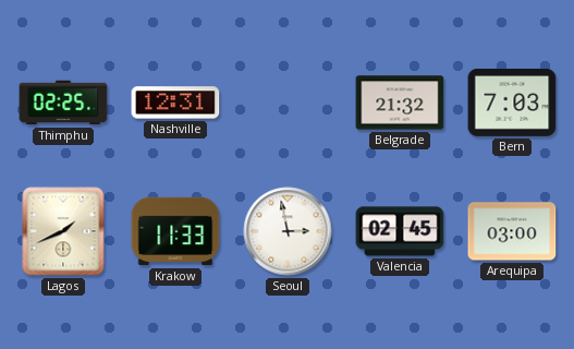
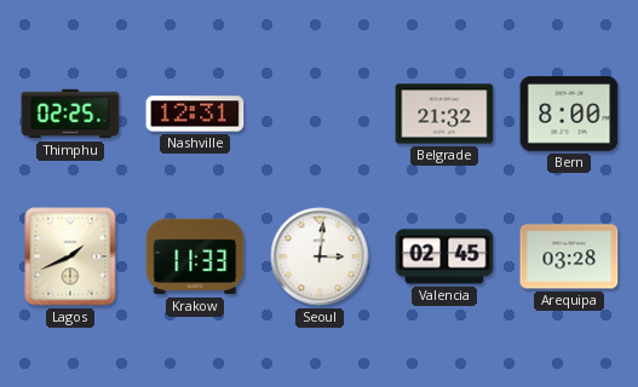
Bern: 7:03 -> 8:00
Seoul: 2:58 -> 3:01
Arequipa: 03:00 -> 03:28
